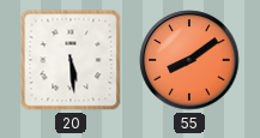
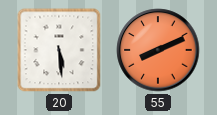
55: 8:09 -> 8:11
